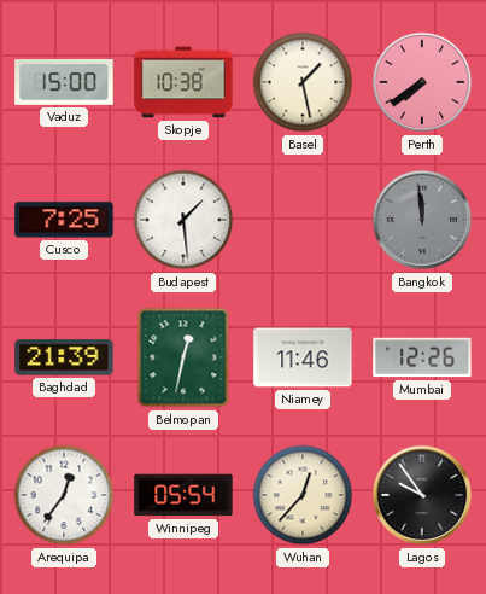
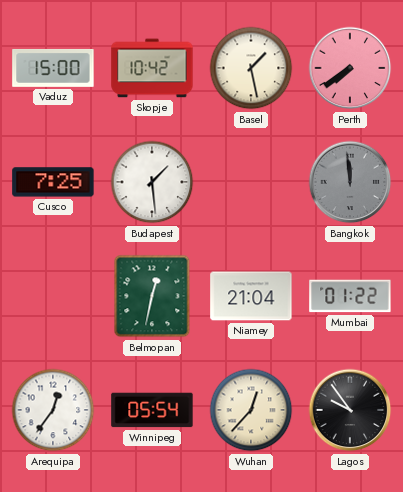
Skopje: 10:38 -> 10:42
Baghdad: 21:39 -> none
Niamey: 11:46 -> 21:04
Mumbai: 12:26 -> 01:22
